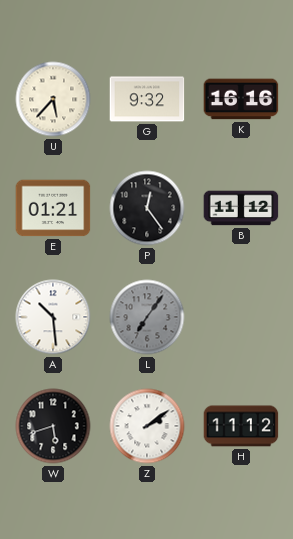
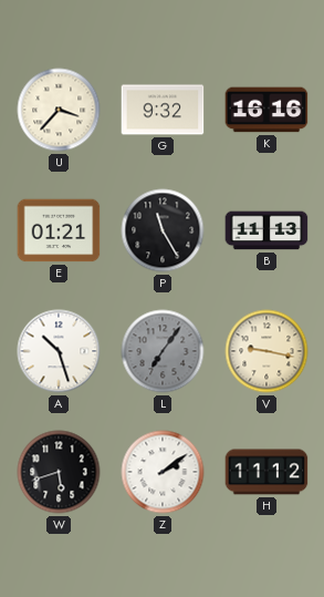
U: 5:37 -> 3:37
P: 12:24 -> 11:25
B: 11:12 -> 11:13
A: 10:29 -> 10:27
V: none -> 9:17
